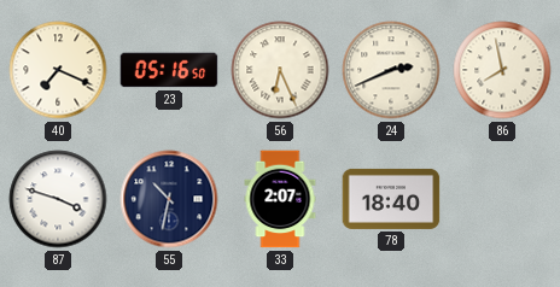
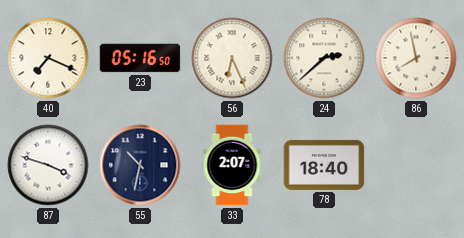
24: 2:41 -> 2:38
